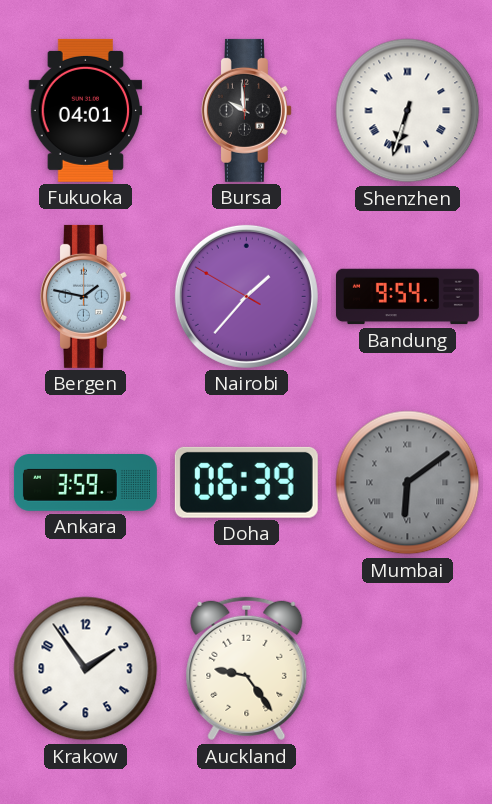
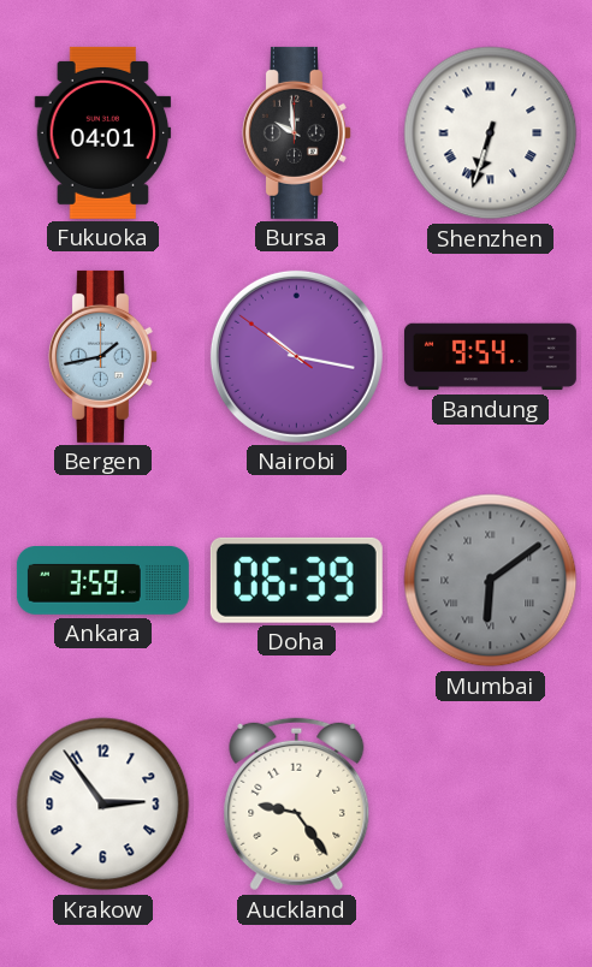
Bergen: 1:47 -> 1:43
Nairobi: 1:36 -> 10:16
Krakow: 1:54 -> 2:54
